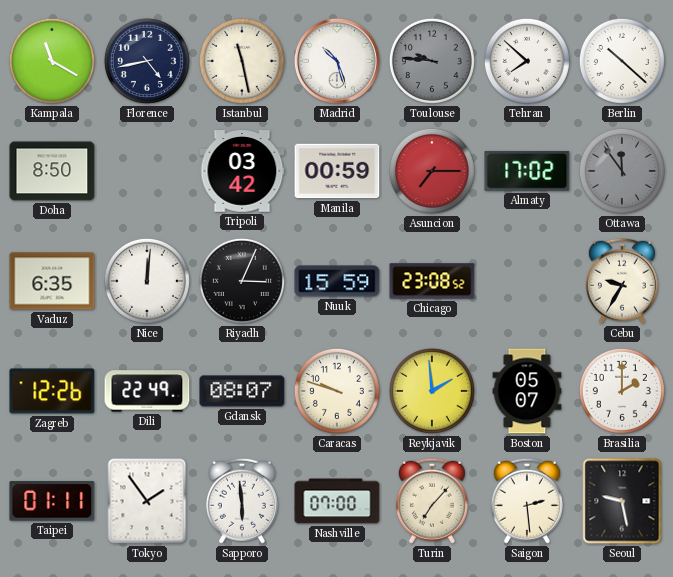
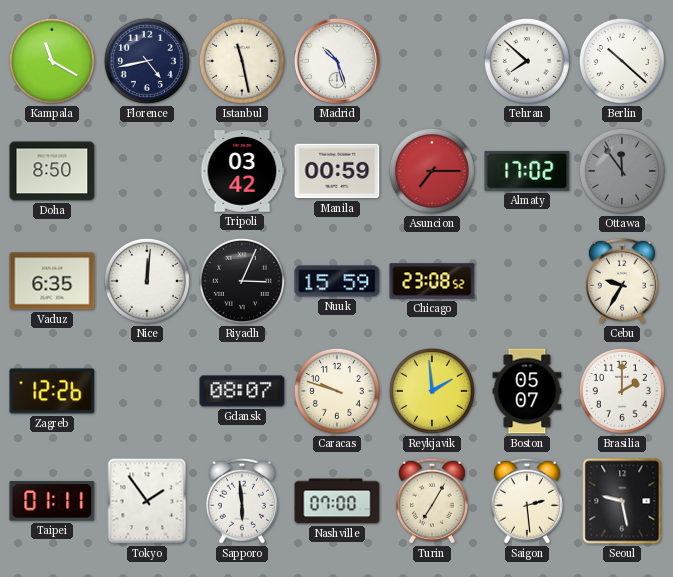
Toulouse: 9:46 -> none
Dili: 22:49 -> none
Turin: 7:07 -> 7:05
